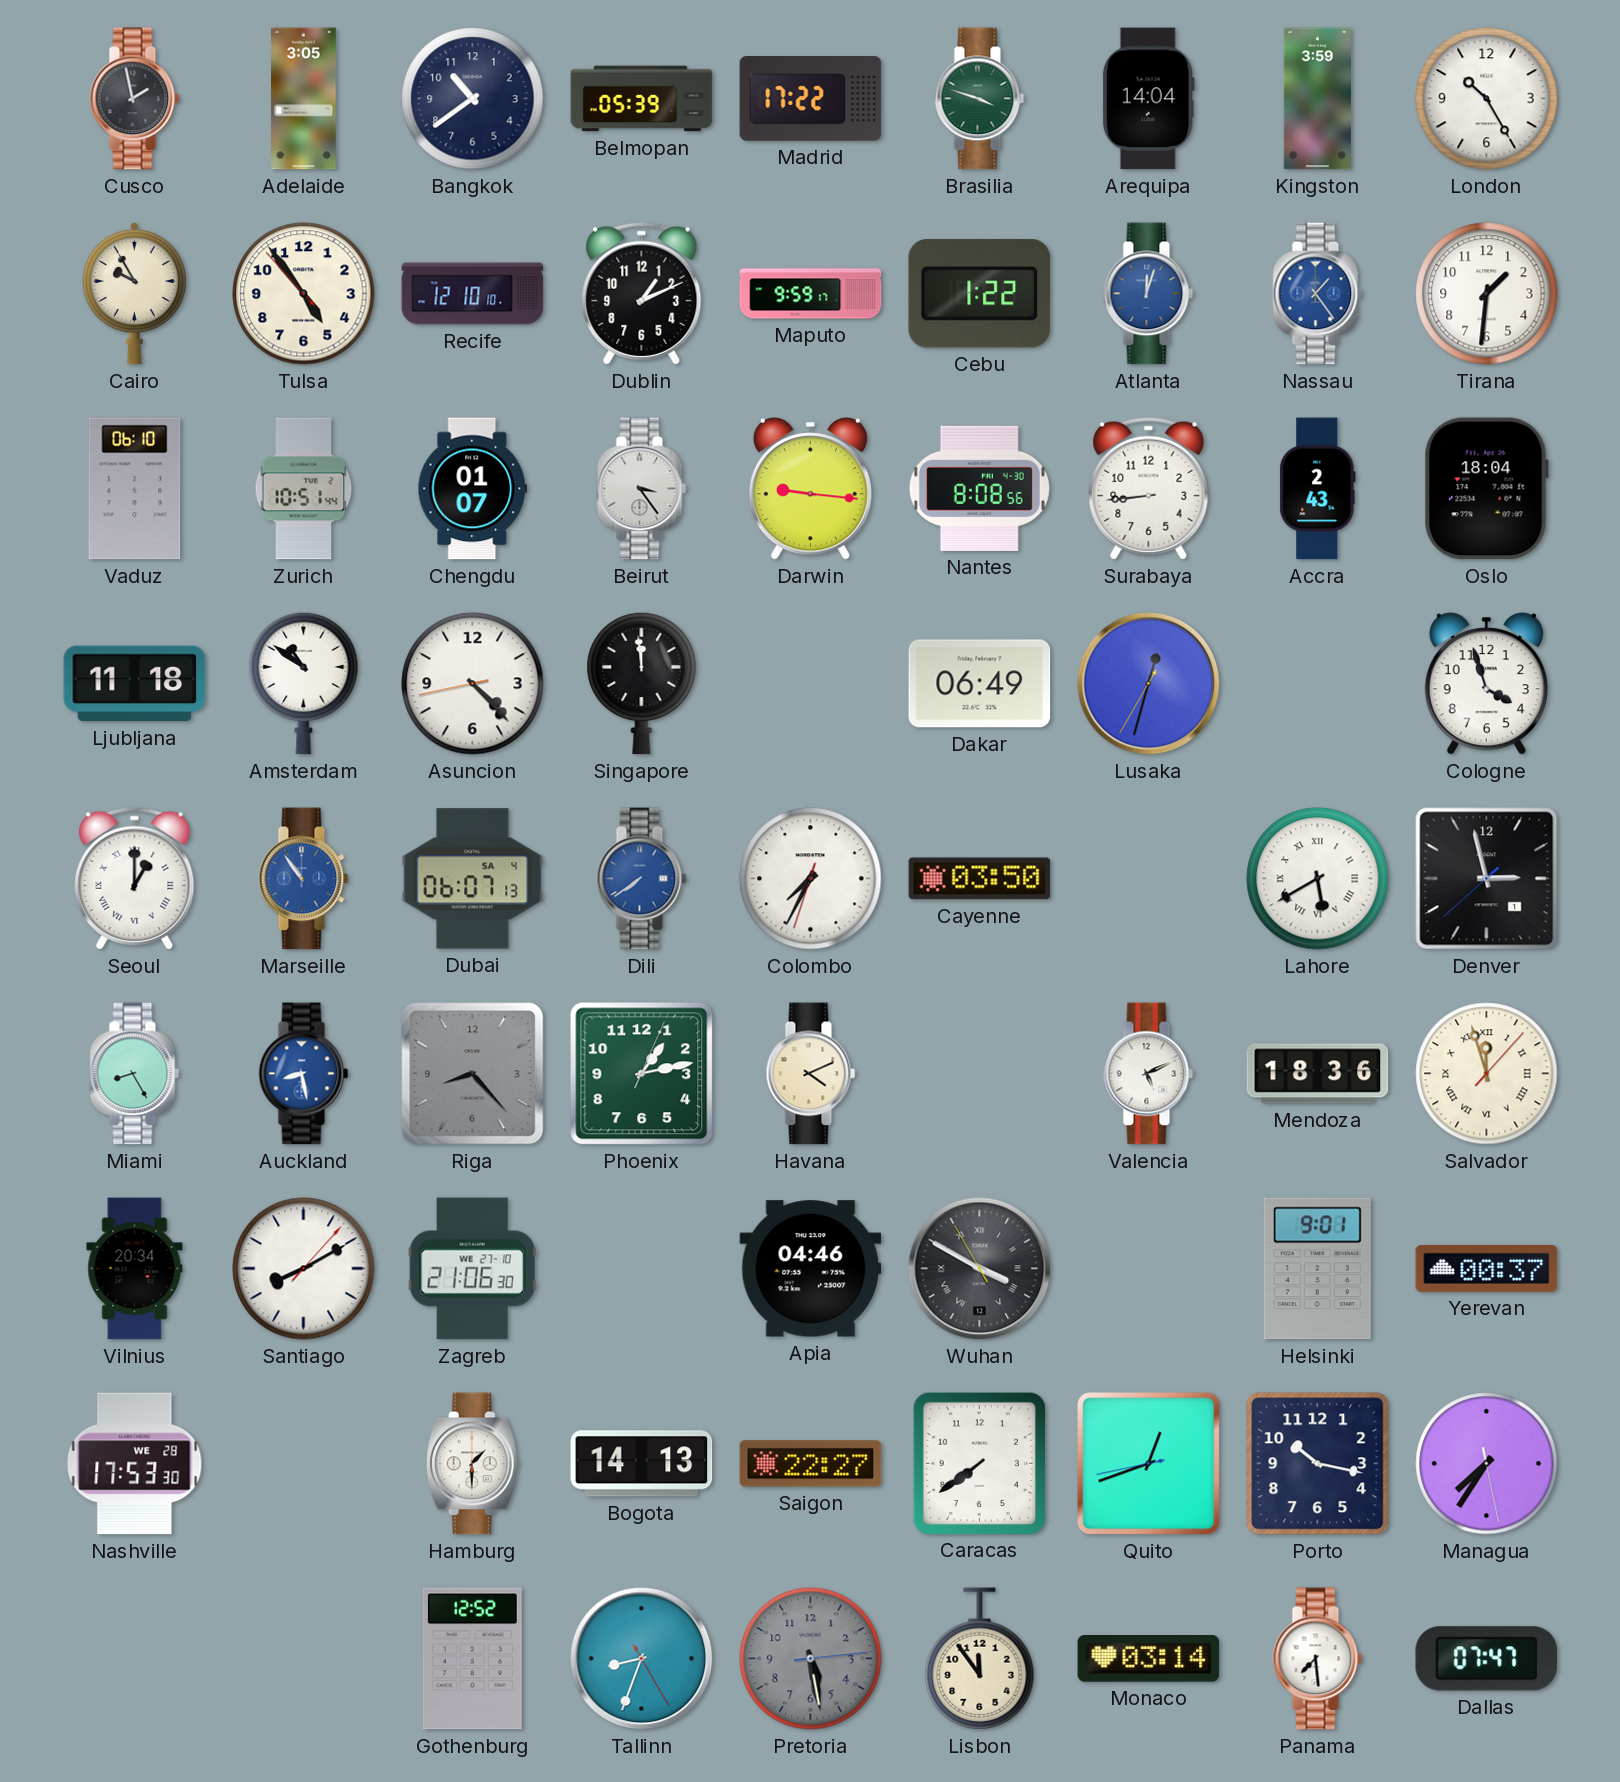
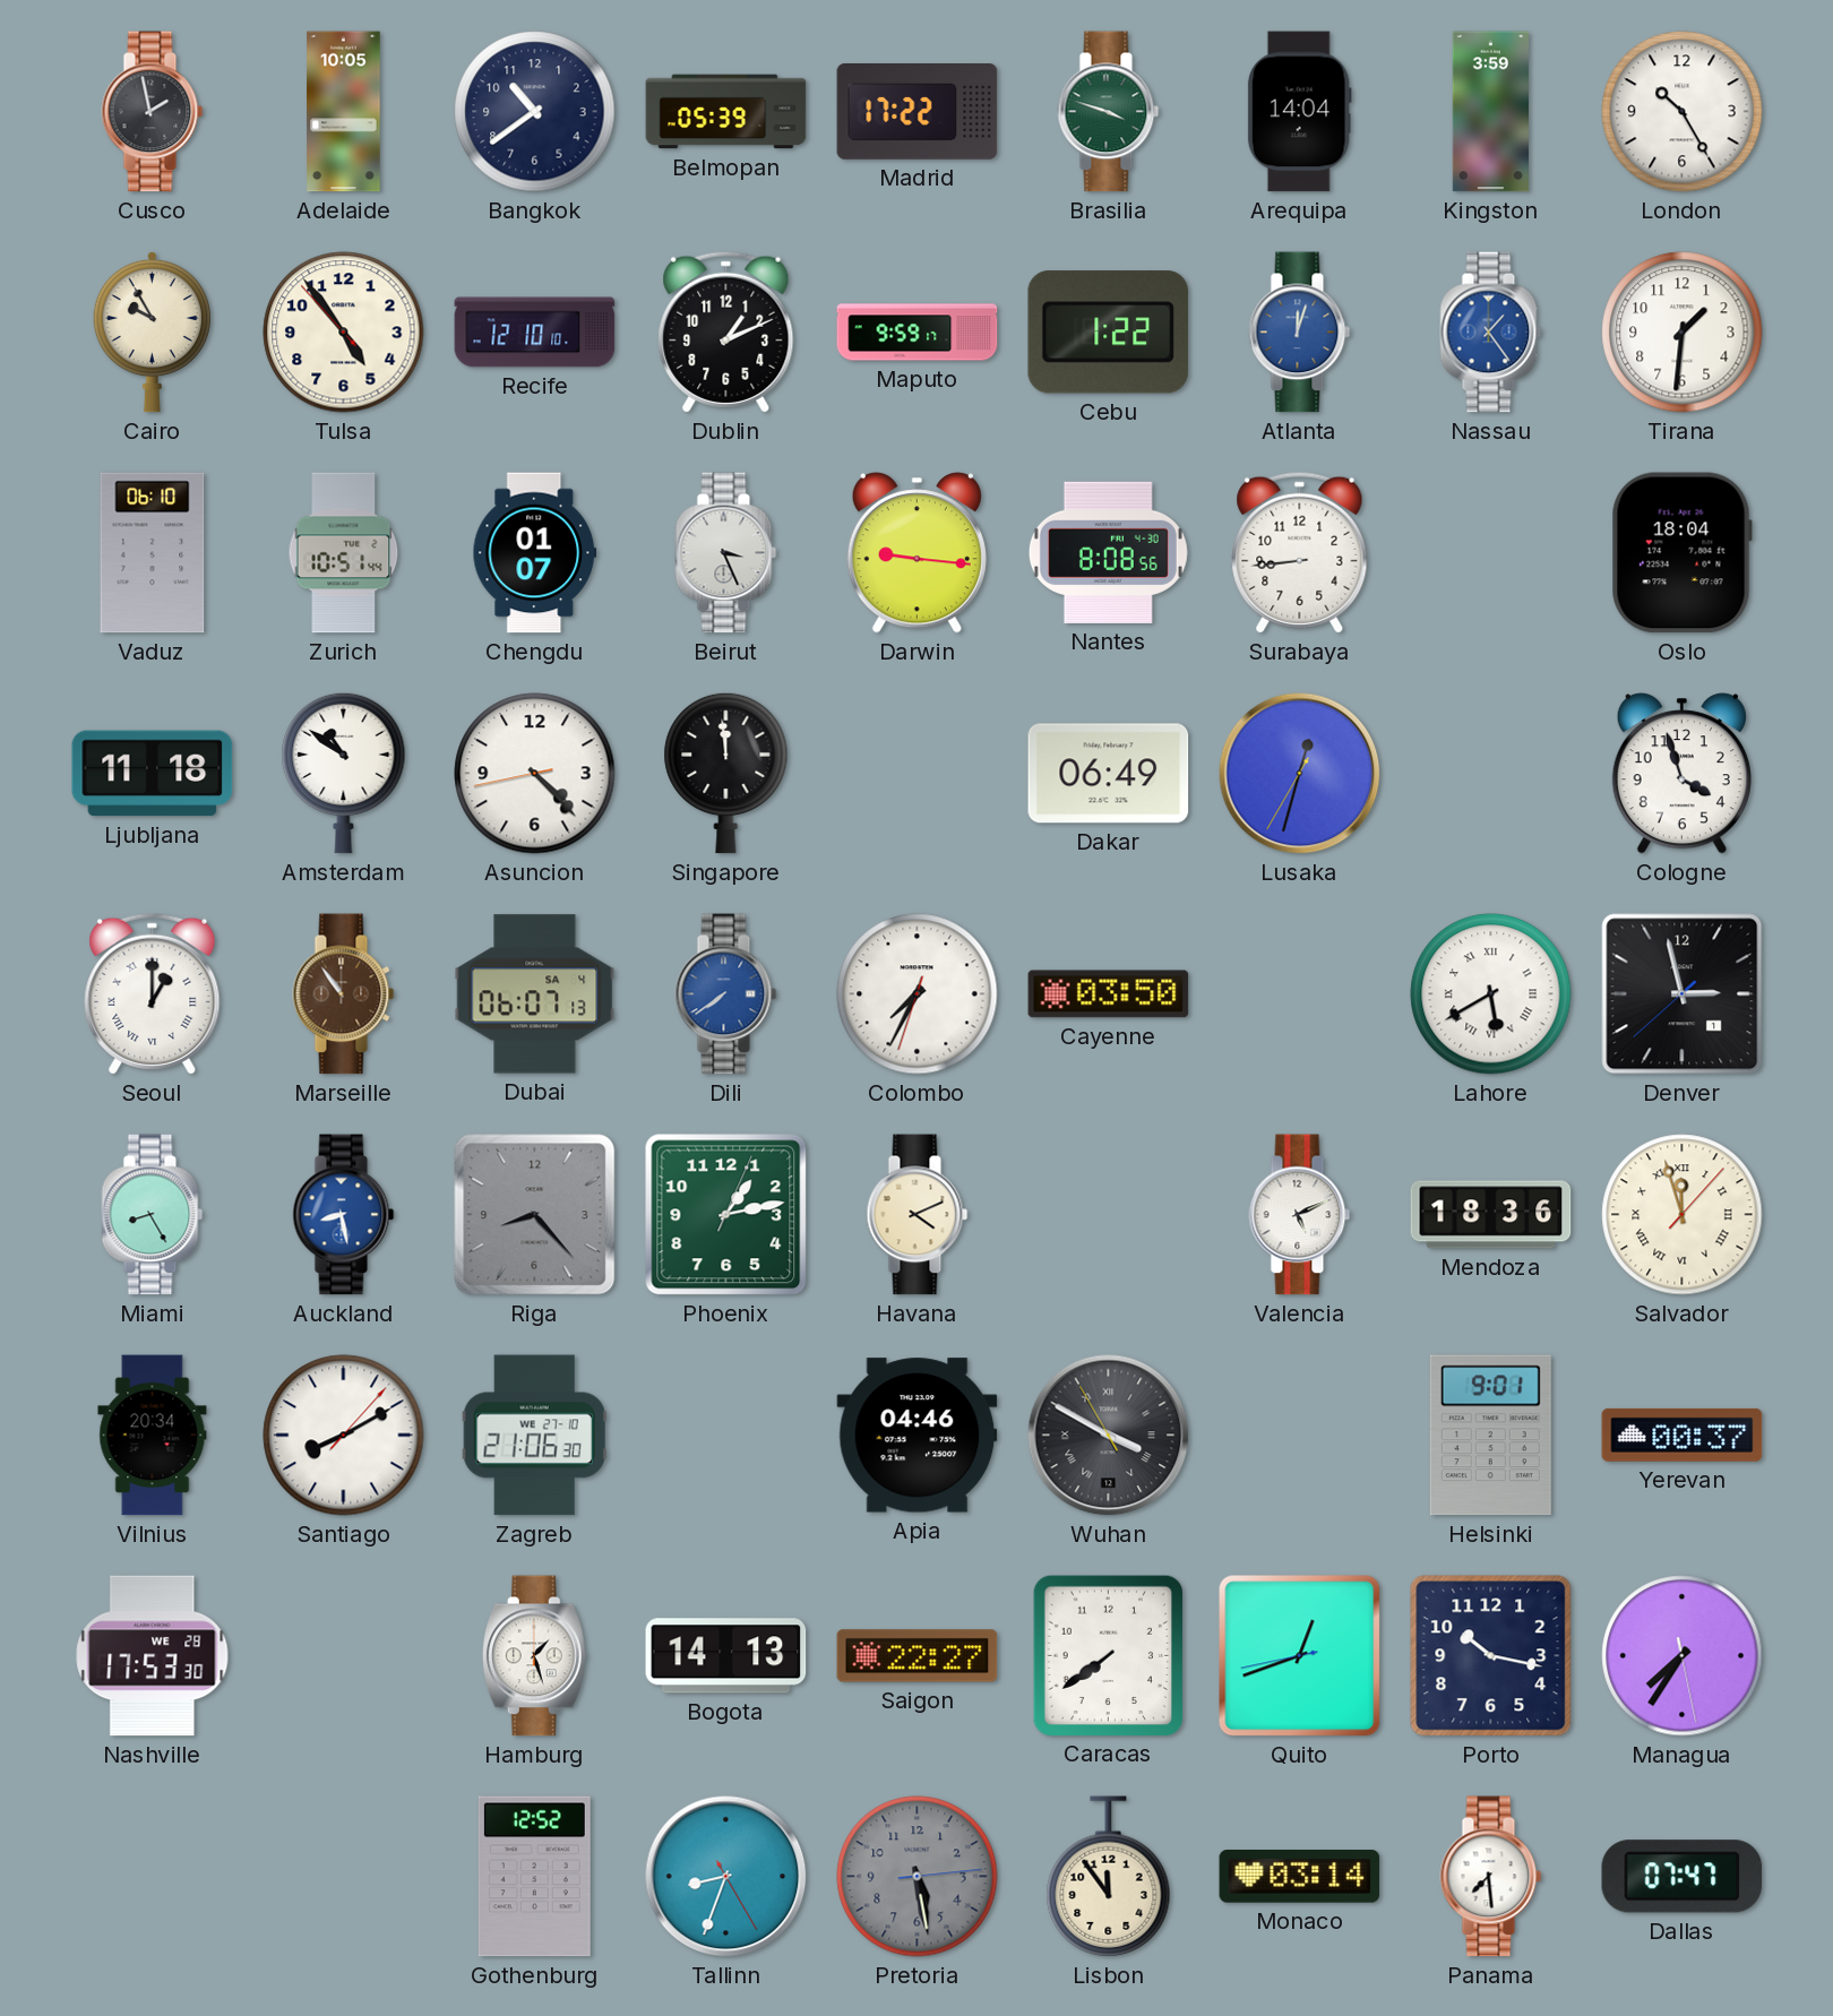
Adelaide: 3:05 -> 10:05
Beirut: 3:24 -> 3:26
Accra: 2:43 -> none
Marseille dial: blue -> brown
Hamburg: 1:30 -> 1:27
